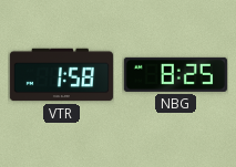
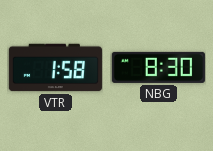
NBG: 8:25 -> 8:30
